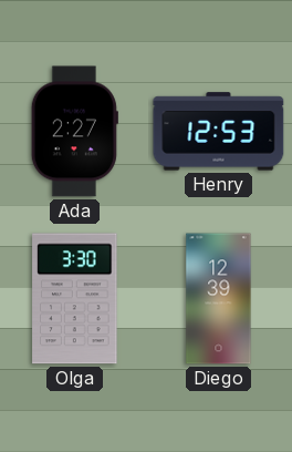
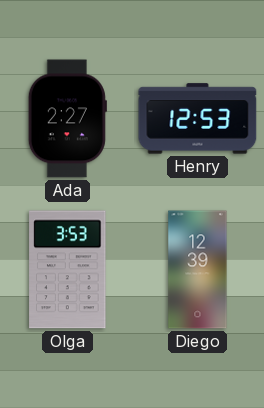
Olga: 3:30 -> 3:53
